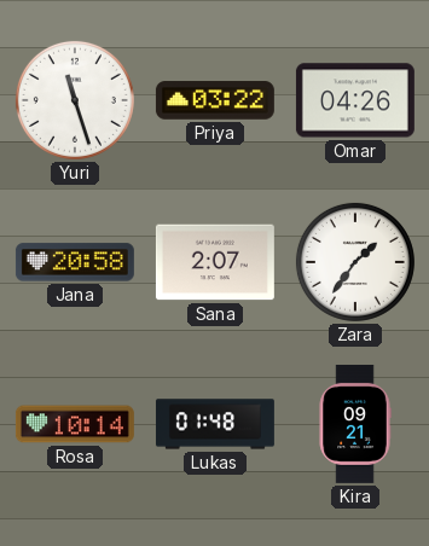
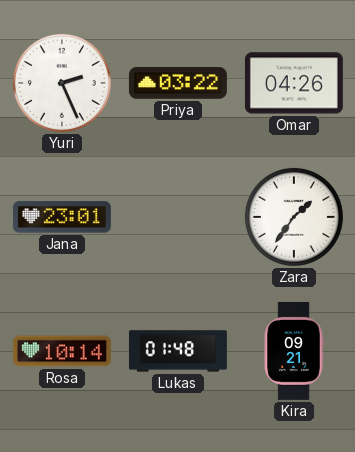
Yuri: 11:27 -> 2:26
Jana: 20:58 -> 23:01
Sana: 2:07 -> none
